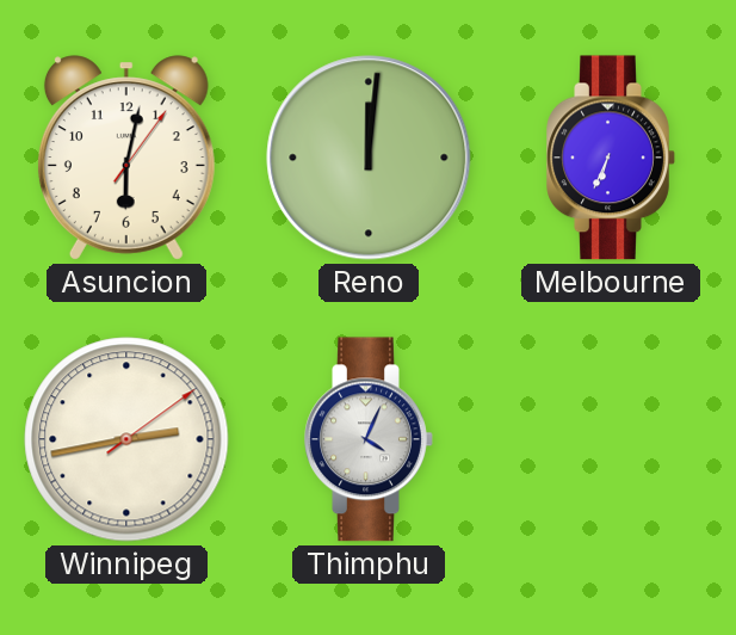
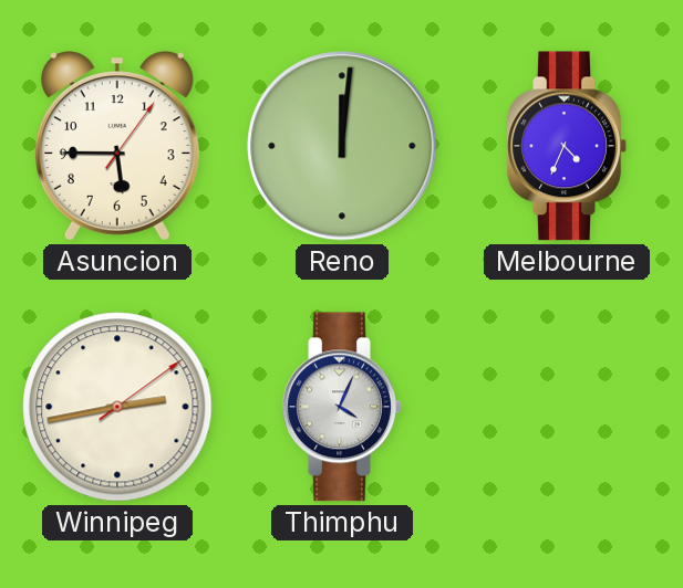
Asuncion: 6:02 -> 5:45
Melbourne: 6:34 -> 4:34
